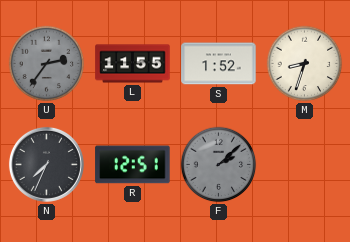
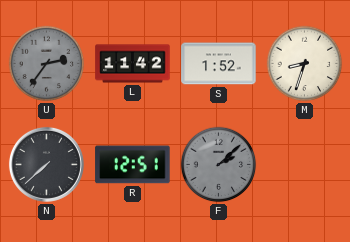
L: 11:55 -> 11:42
N: 7:34 -> 7:38
